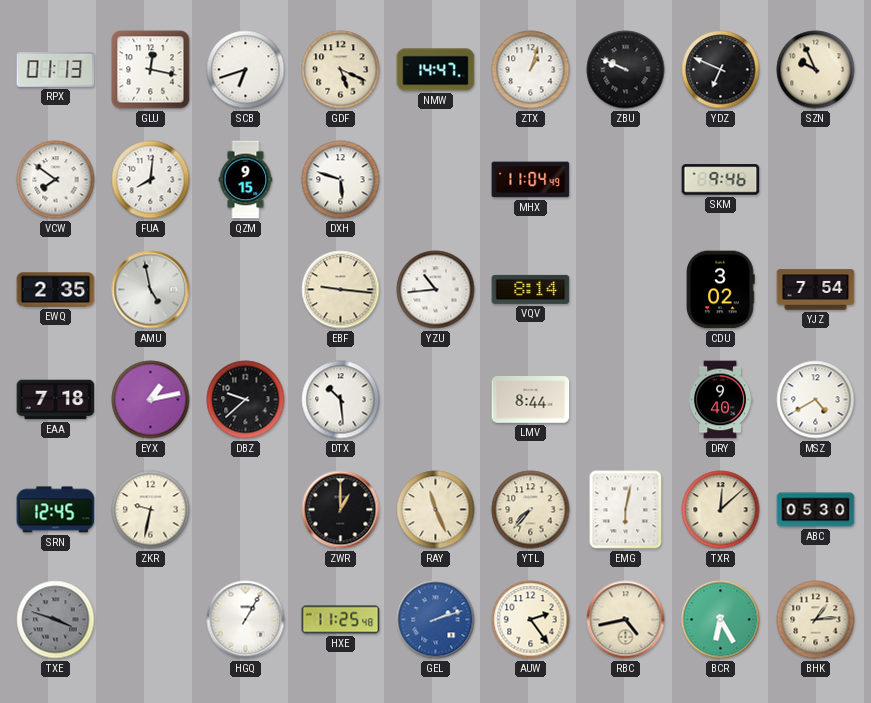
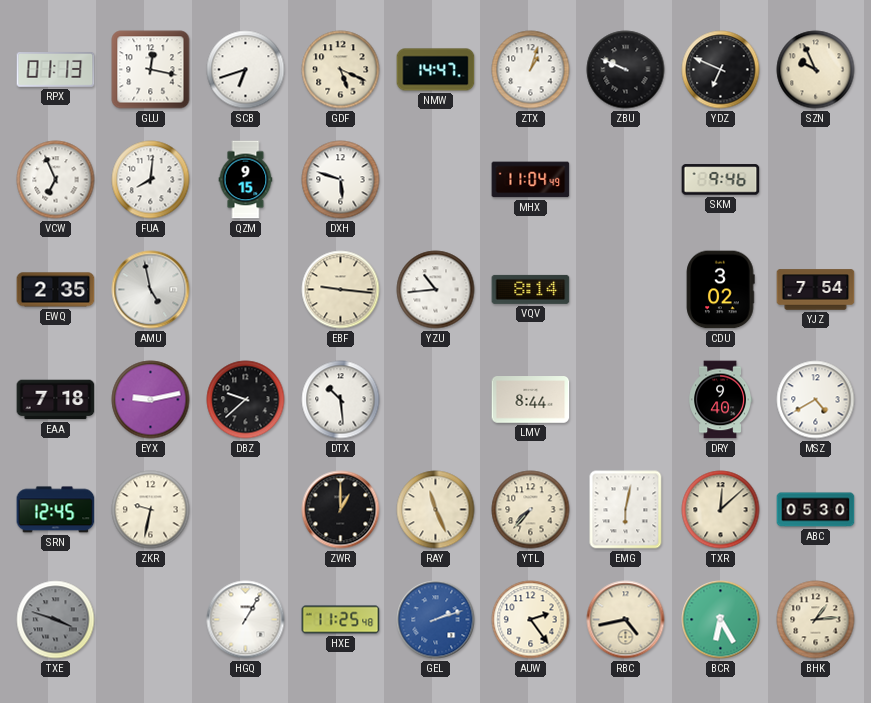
VCW: 7:51 -> 6:56
EYX: 1:13 -> 9:13
